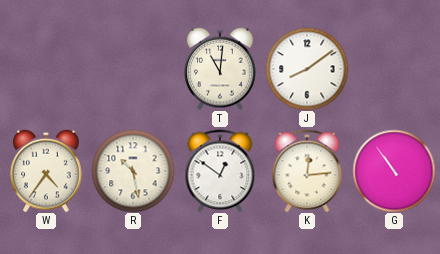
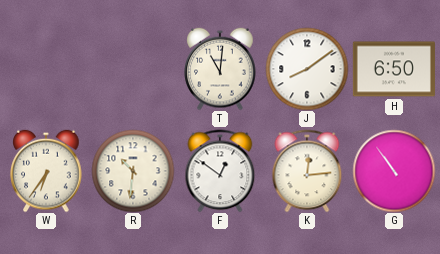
H: none -> 6:50
W: 4:36 -> 6:36
R: 10:28 -> 10:31
